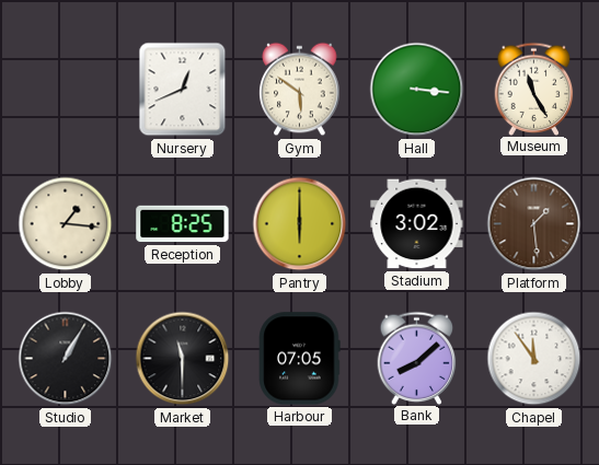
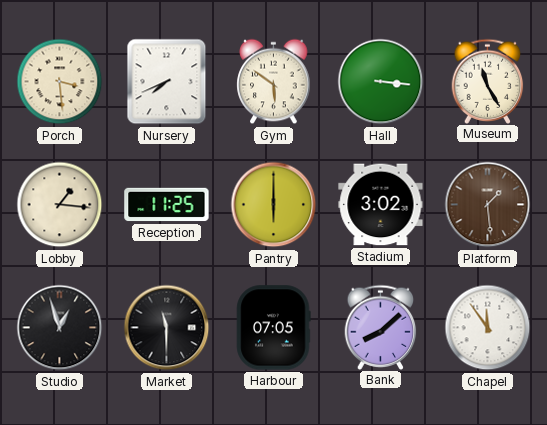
Porch: none -> 3:29
Nursery: 12:41 -> 7:41
Reception: 8:25 -> 11:25
Studio: 1:05 -> 12:57
